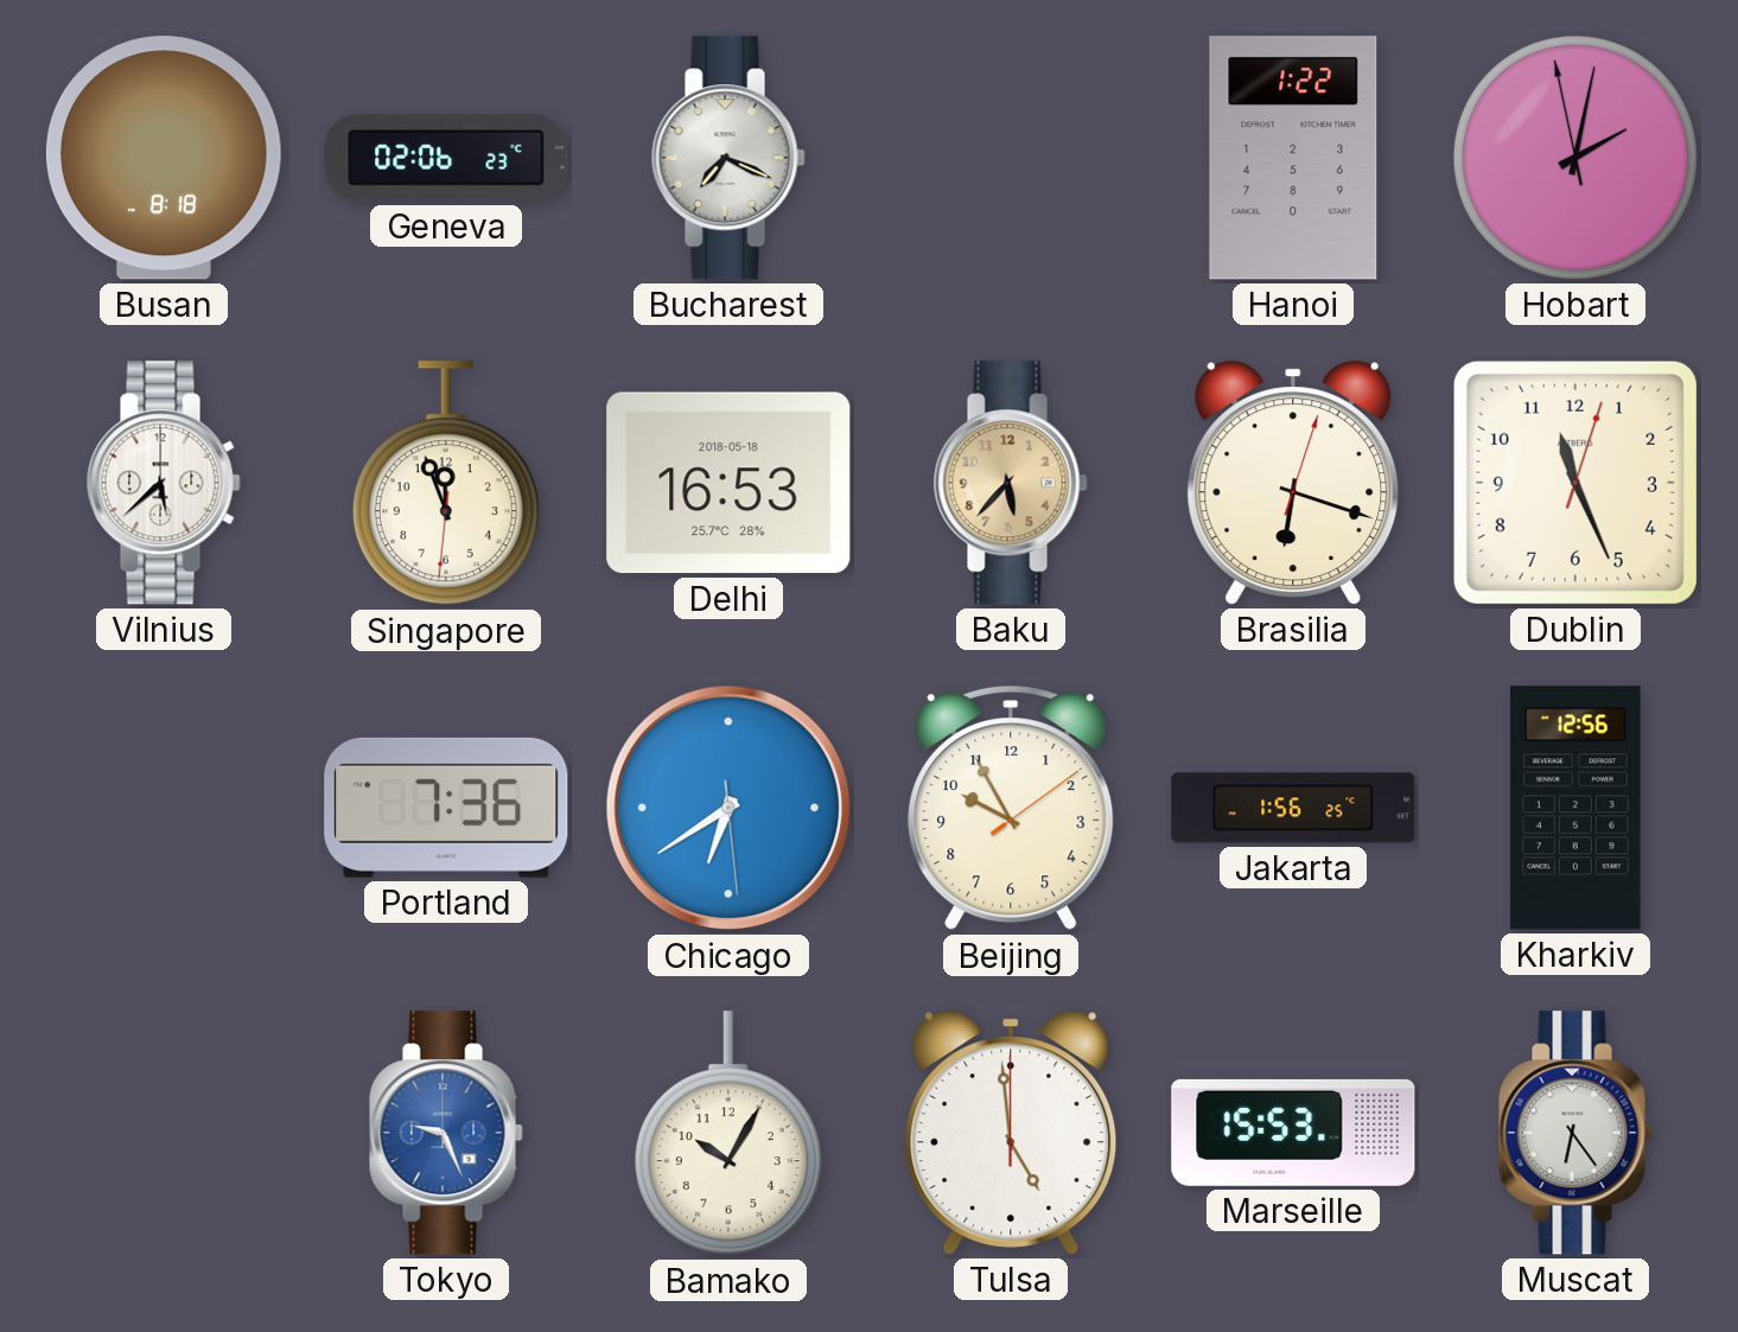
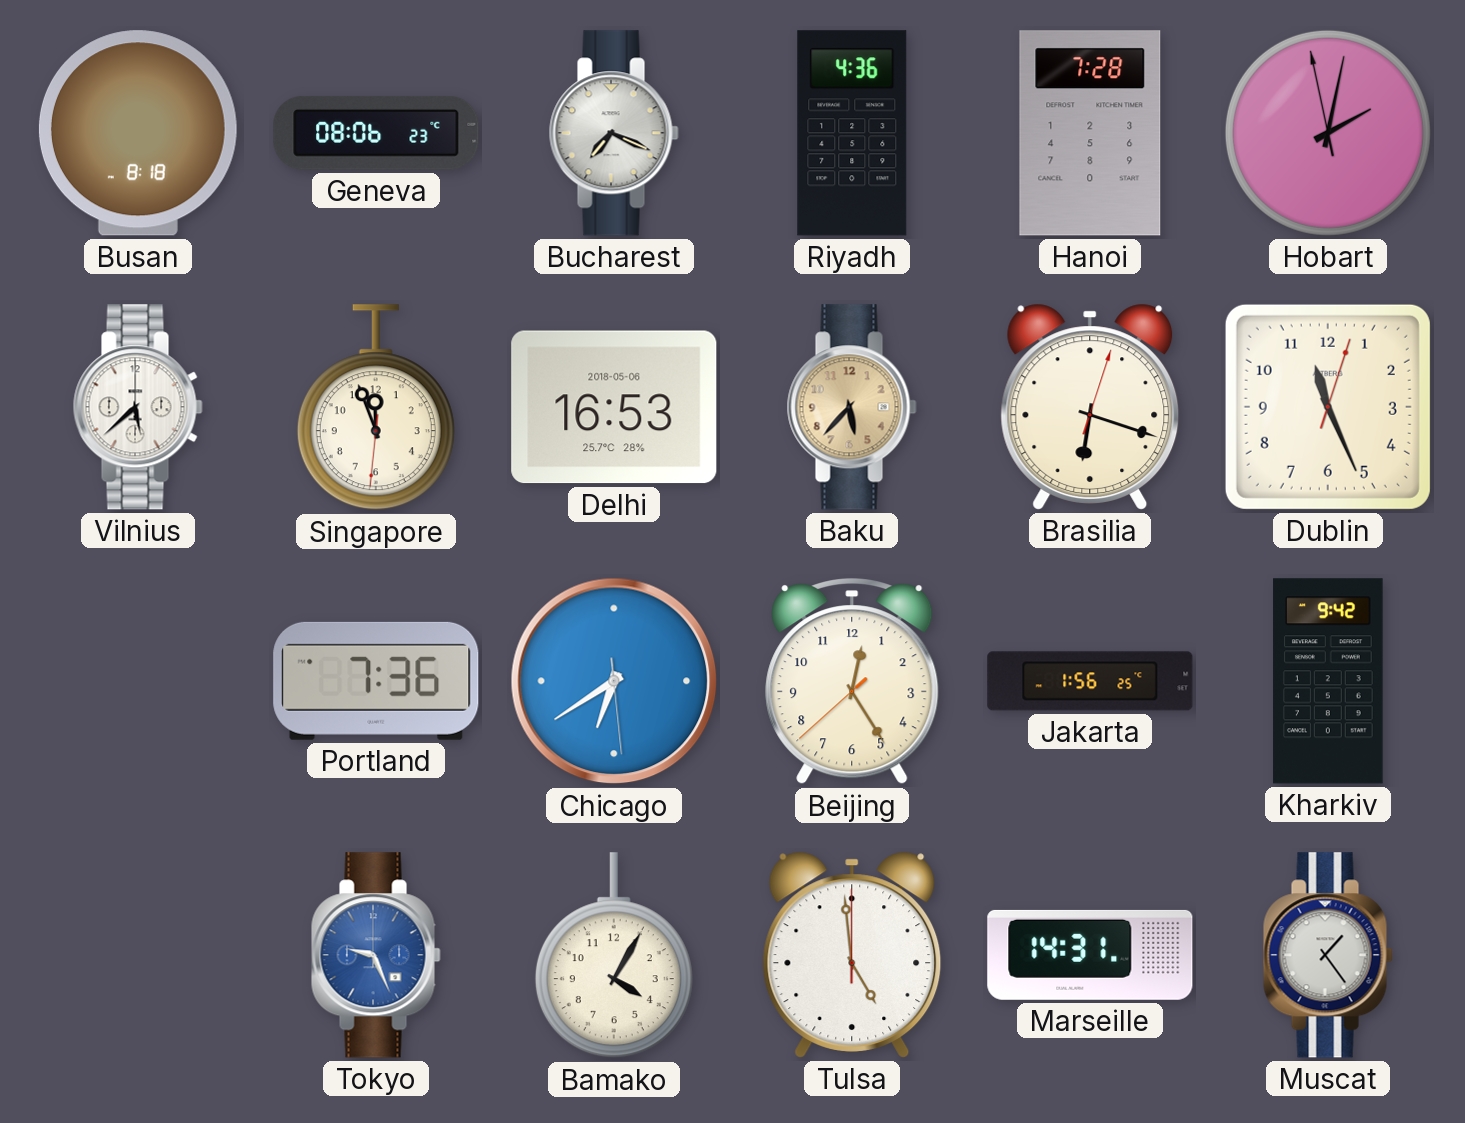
Geneva: 02:06 -> 08:06
Riyadh: none -> 4:36
Hanoi: 1:22 -> 7:28
Delhi date: 2018-05-18 -> 2018-05-06
Beijing: 9:55 -> 12:24
Kharkiv: 12:56 -> 9:42
Bamako: 10:05 -> 4:05
Marseille: 15:53 -> 14:31
Muscat: 6:24 -> 1:24
